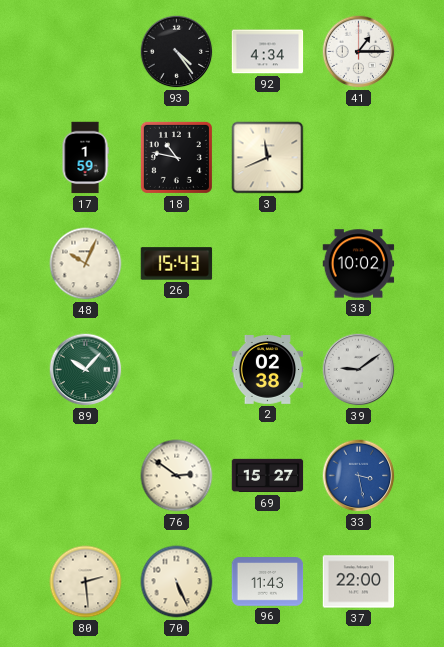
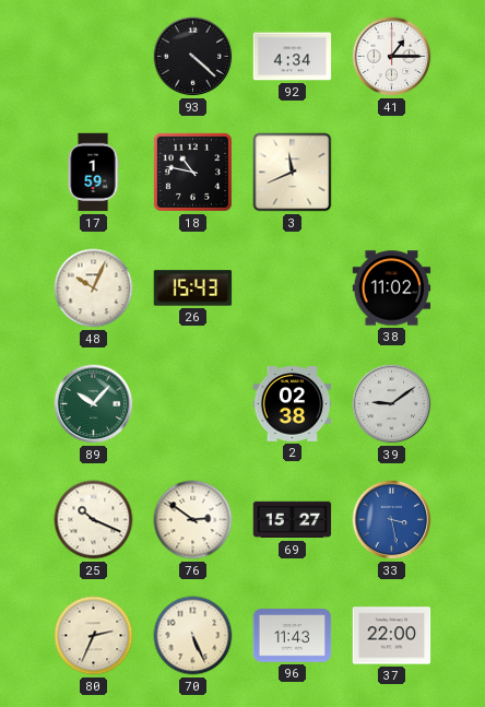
93: 4:24 -> 4:22
38: 10:02 -> 11:02
25: none -> 10:19
80: 2:29 -> 2:34
